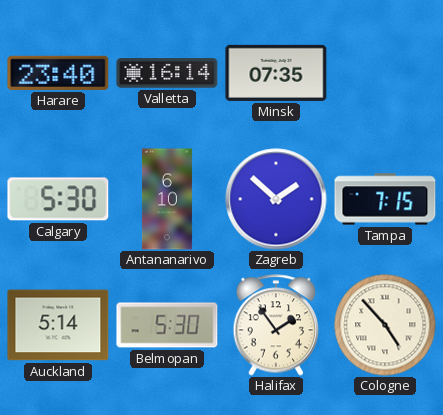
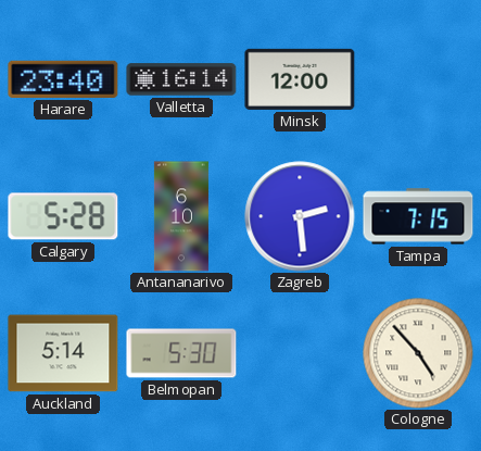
Minsk: 07:35 -> 12:00
Calgary: 5:30 -> 5:28
Zagreb: 1:52 -> 2:29
Halifax: 1:54 -> none
